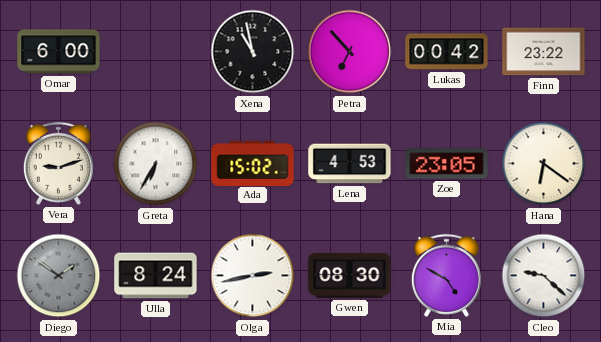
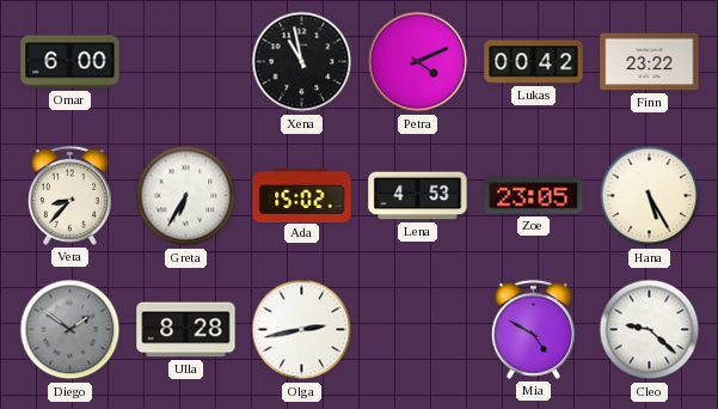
Petra: 6:53 -> 4:11
Vera: 9:12 -> 8:37
Hana: 6:21 -> 5:25
Ulla: 8:24 -> 8:28
Gwen: 08:30 -> none
